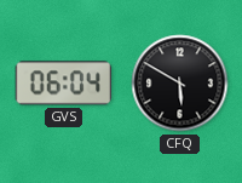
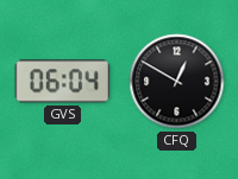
CFQ: 5:50 -> 12:50
